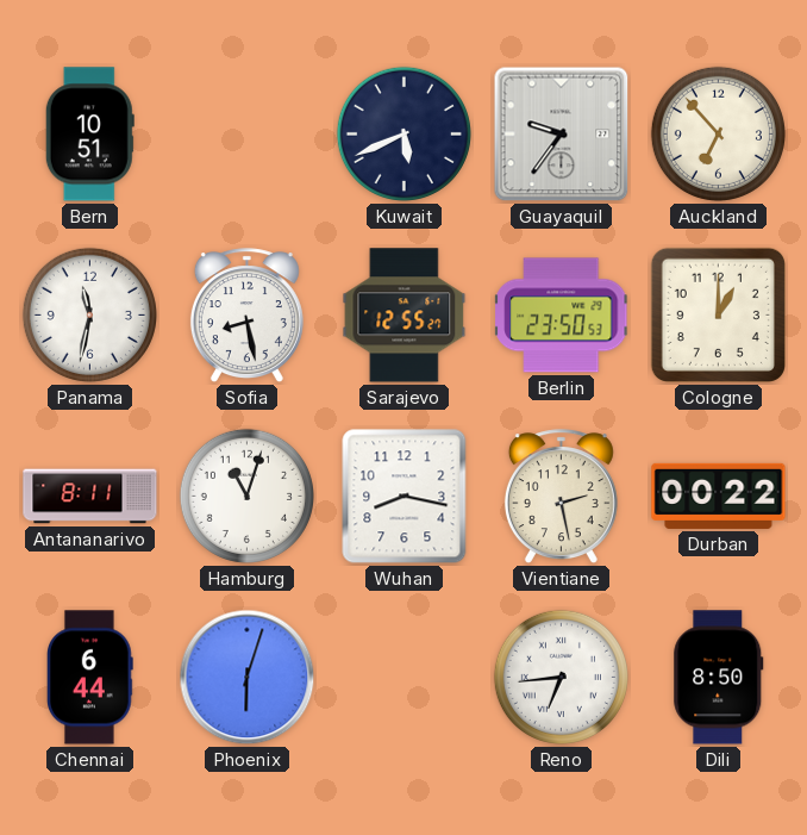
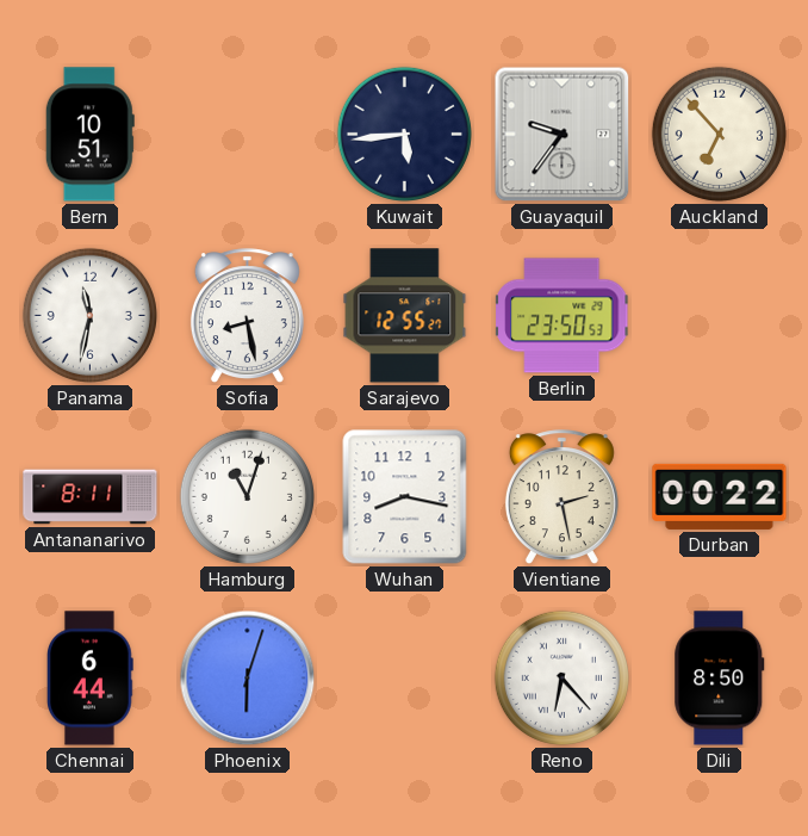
Kuwait: 5:41 -> 5:44
Cologne: 1:00 -> none
Reno: 6:44 -> 6:23
